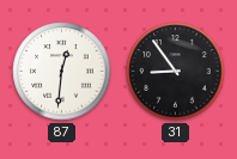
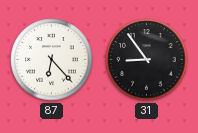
87: 12:31 -> 6:23
